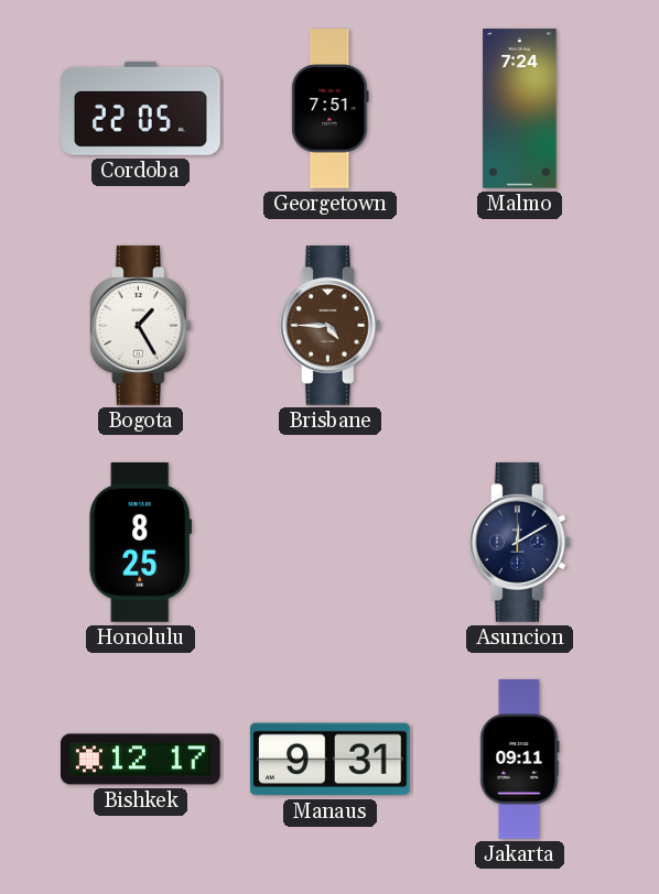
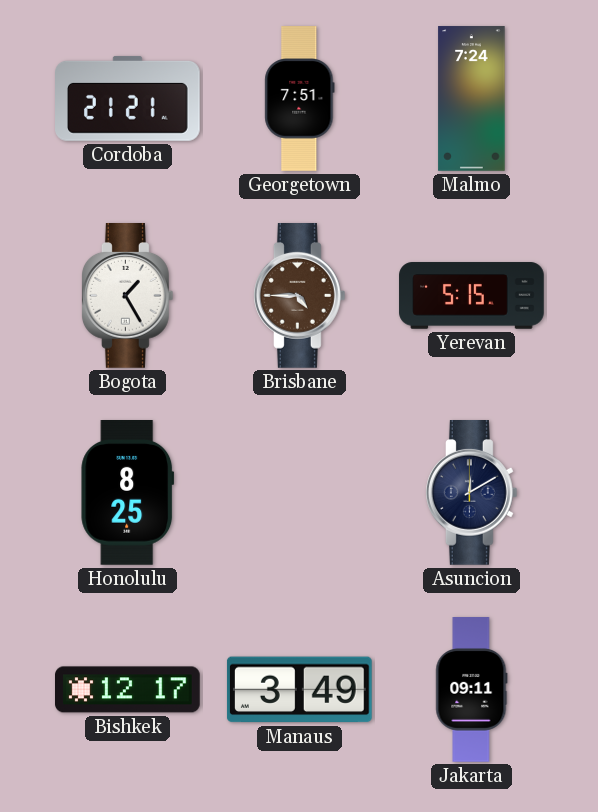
Cordoba: 22:05 -> 21:21
Yerevan: none -> 5:15
Manaus: 9:31 -> 3:49
